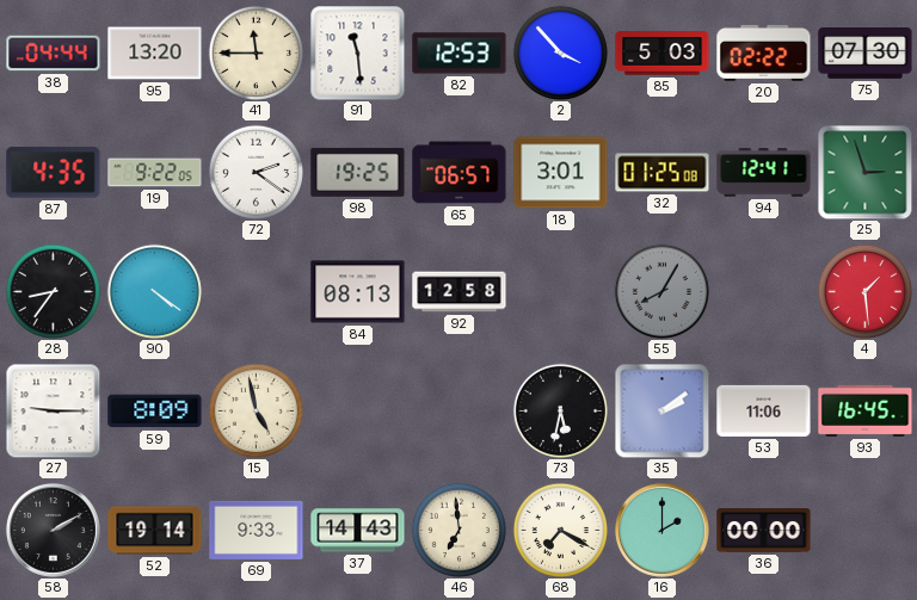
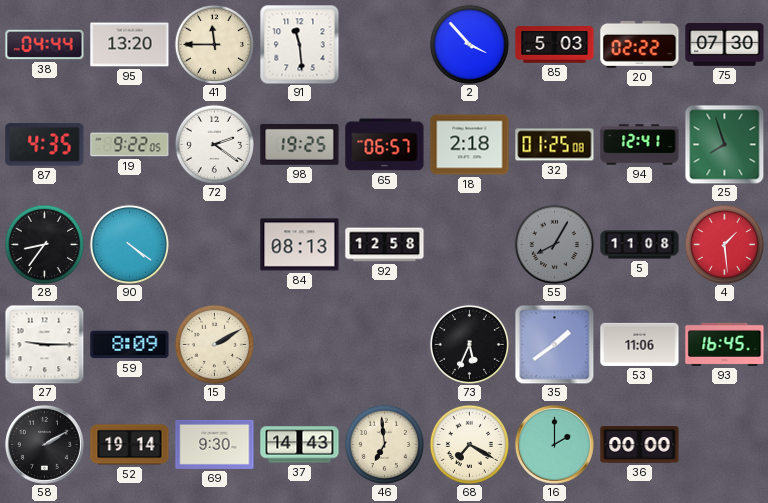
82: 12:53 -> none
18: 3:01 -> 2:18
25: 2:57 -> 7:57
5: none -> 11:08
15: 4:58 -> 2:10
73: 5:32 -> 5:34
35: 2:09 -> 1:39
69: 9:33 -> 9:30
